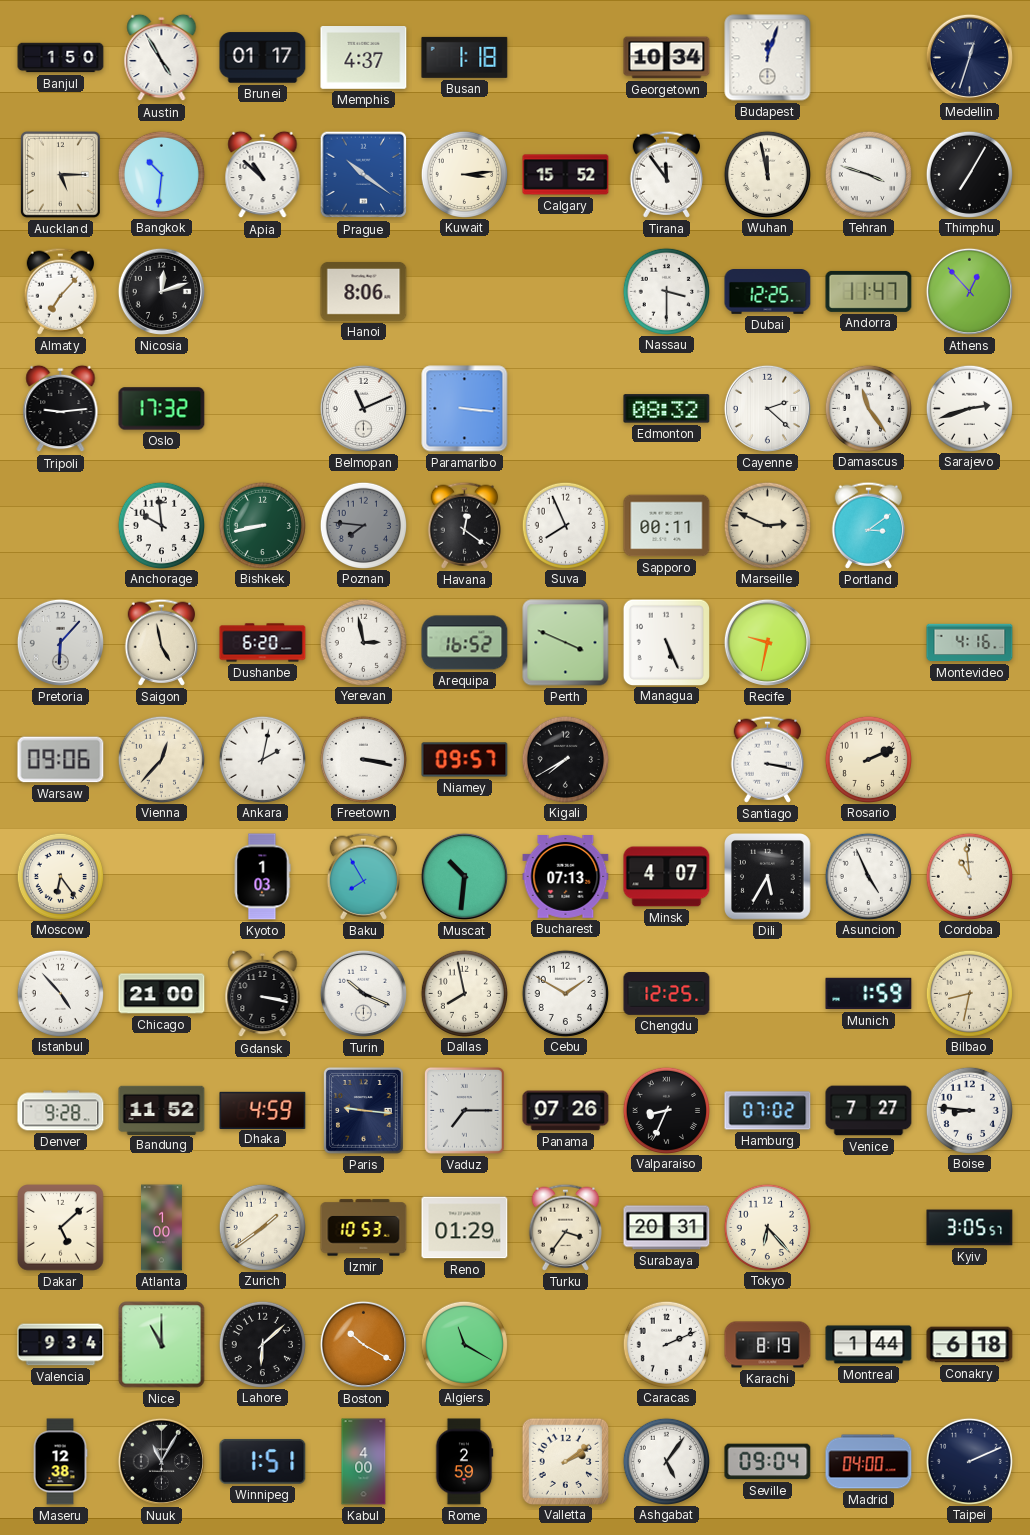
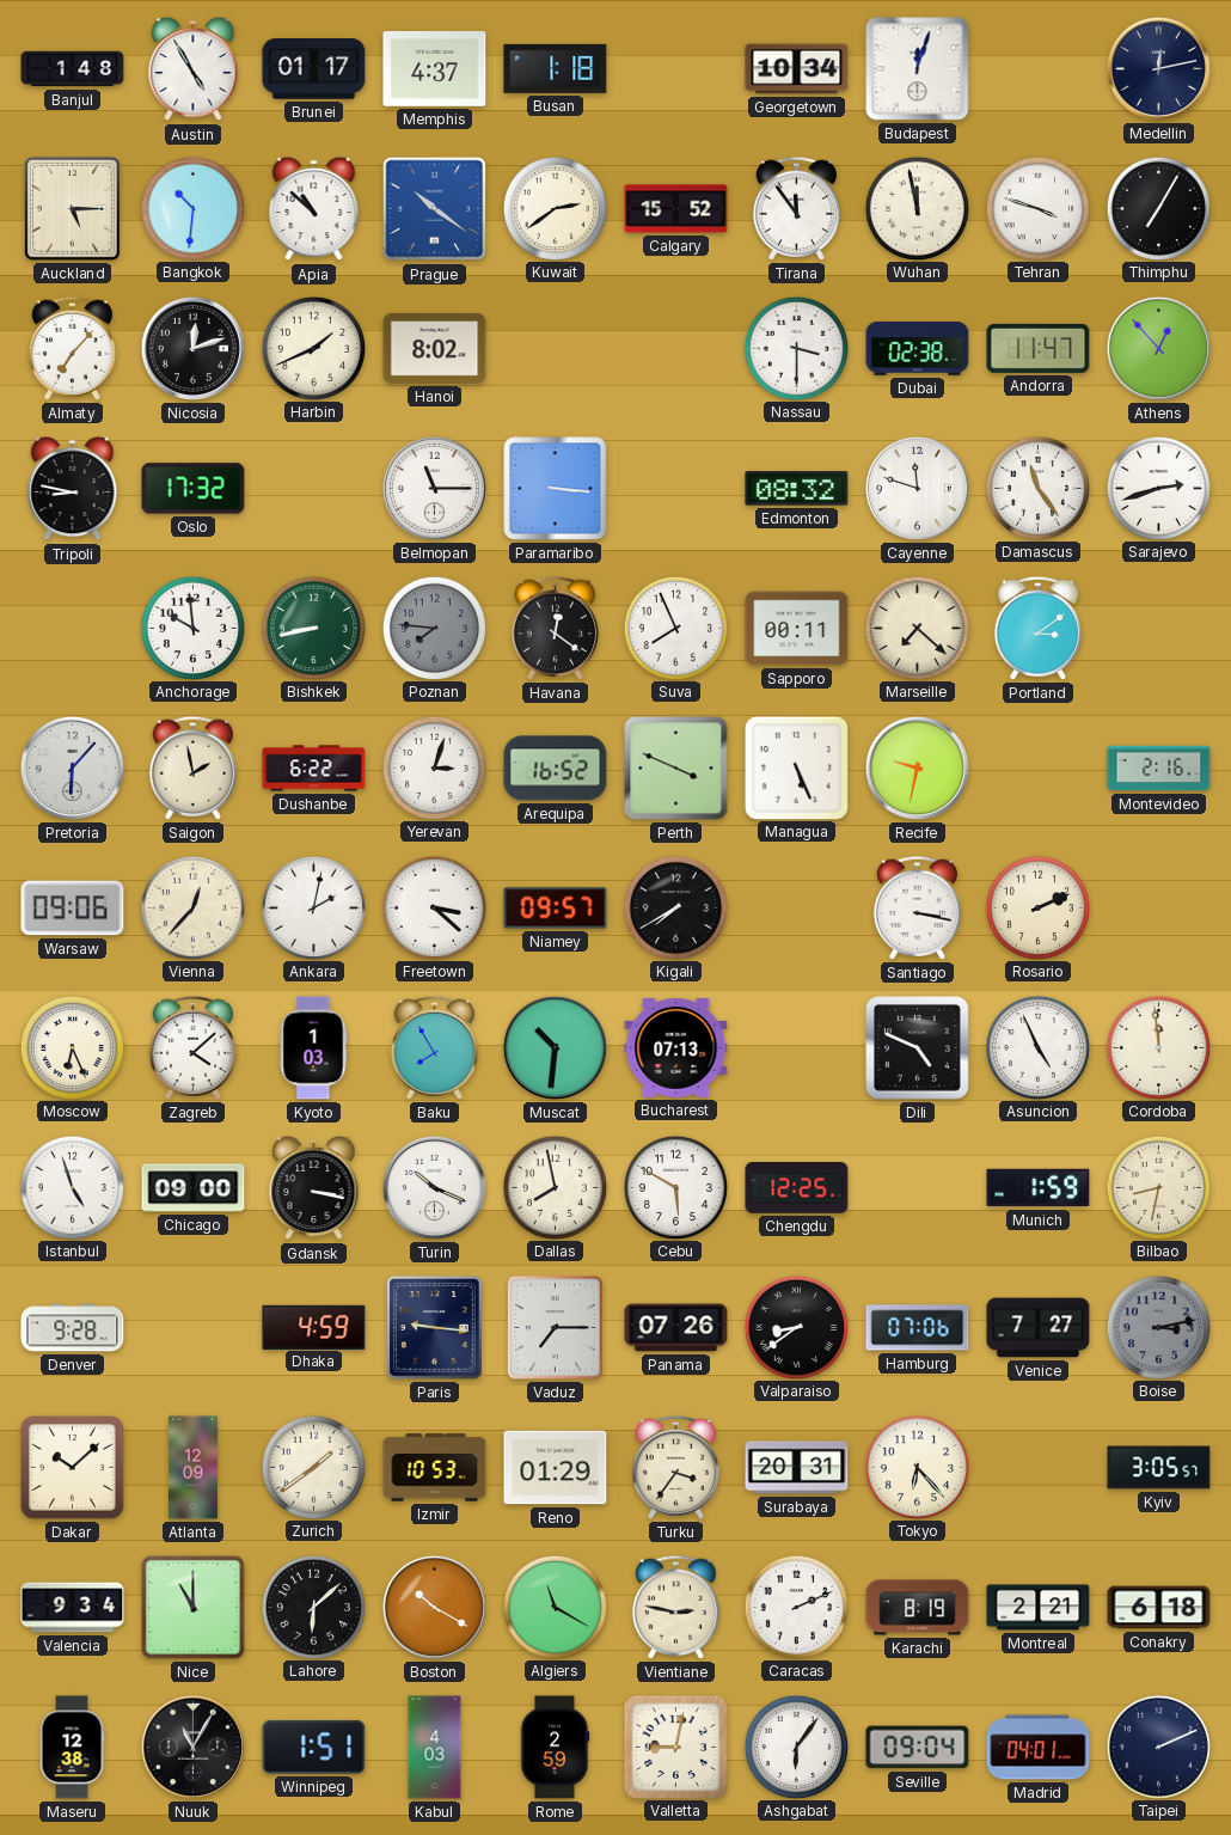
Banjul: 1:50 -> 1:48
Medellin: 12:33 -> 12:13
Kuwait: 3:14 -> 2:39
Harbin: none -> 1:41
Hanoi: 8:06 -> 8:02
Dubai: 12:25 -> 02:38
Tripoli: 9:14 -> 8:47
Belmopan: 11:11 -> 11:15
Cayenne: 2:22 -> 11:48
Marseille: 2:49 -> 7:22
Saigon: 4:58 -> 1:58
Dushanbe: 6:20 -> 6:22
Yerevan: 2:58 -> 3:03
Montevideo: 4:16 -> 2:16
Freetown: 3:17 -> 3:22
Moscow: 6:24 -> 6:26
Zagreb: none -> 4:08
Minsk: 4:07 -> none
Dili: 5:35 -> 4:49
Cordoba: 10:59 -> 11:59
Istanbul: 4:53 -> 4:57
Chicago: 21:00 -> 09:00
Cebu: 1:50 -> 5:50
Bandung: 11:52 -> none
Valparaiso: 8:34 -> 8:39
Hamburg: 07:02 -> 07:06
Boise: 8:46 -> 3:13
Boise dial: white -> grey
Dakar: 5:08 -> 10:08
Atlanta: 1:00 -> 12:09
Vientiane: none -> 2:47
Montreal: 1:44 -> 2:21
Kabul: 4:00 -> 4:03
Valletta: 2:09 -> 9:02
Ashgabat: 5:06 -> 6:06
Madrid: 04:00 -> 04:01
